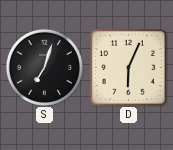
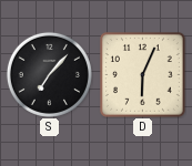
S: 7:03 -> 7:07
